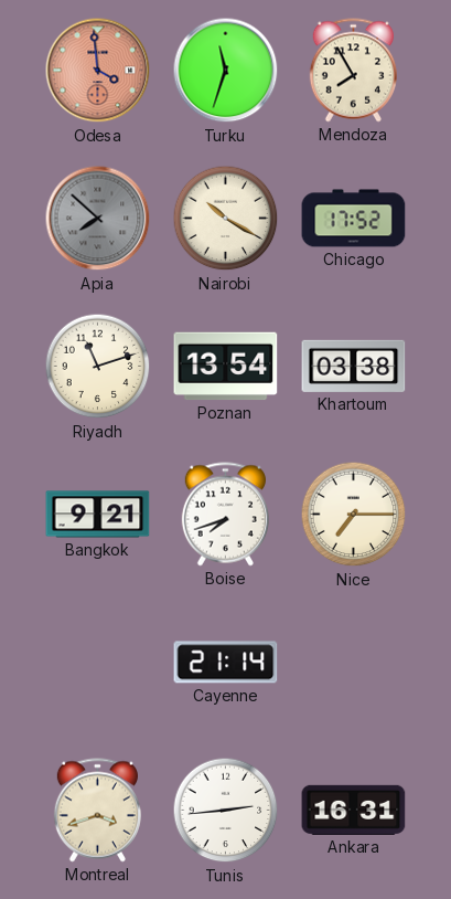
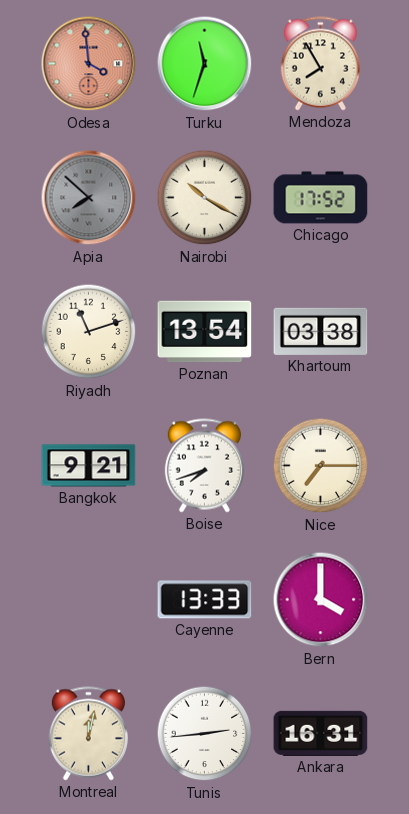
Cayenne: 21:14 -> 13:33
Bern: none -> 4:00
Montreal: 3:42 -> 12:02
